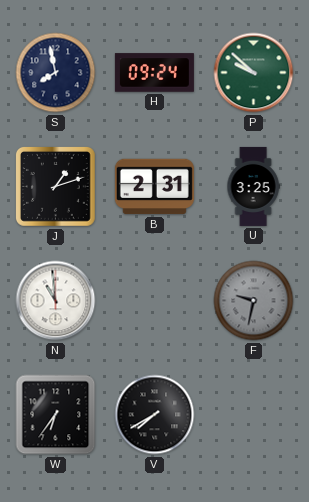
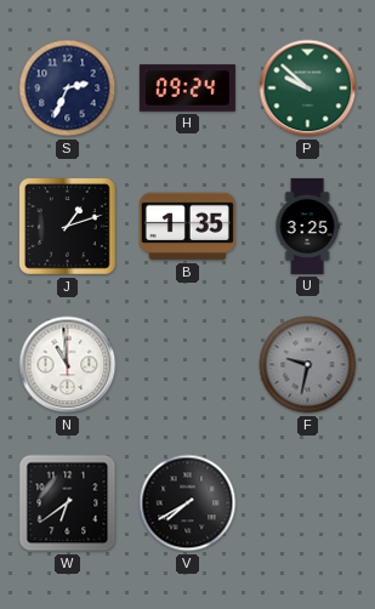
S: 7:58 -> 2:34
B: 2:31 -> 1:35
W: 6:36 -> 6:39
